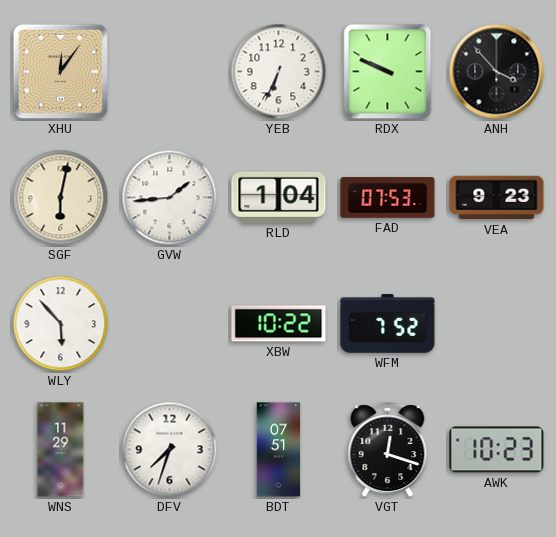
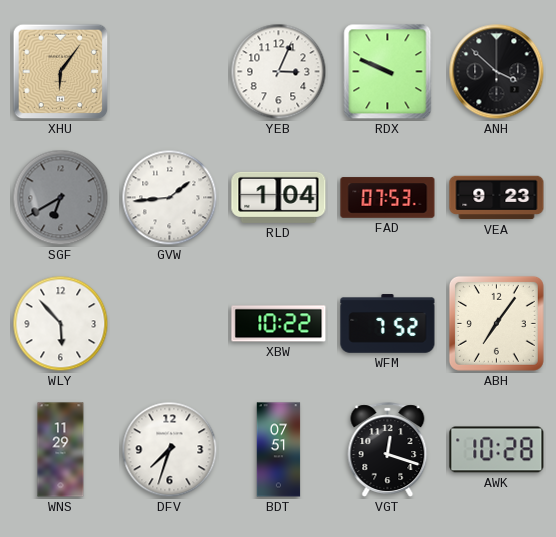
XHU: 12:06 -> 6:06
YEB: 6:34 -> 3:04
ANH: 3:53 -> 3:52
SGF: 6:02 -> 6:40
SGF dial: cream -> grey
ABH: none -> 7:06
AWK: 10:23 -> 10:28
